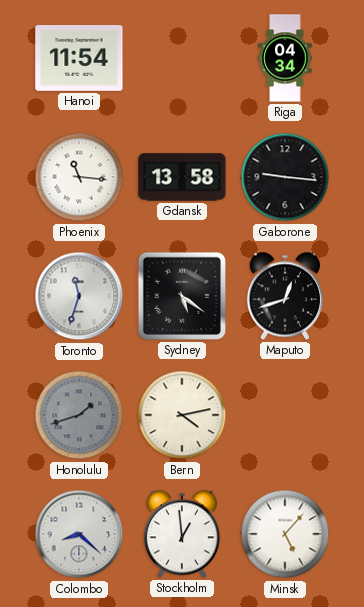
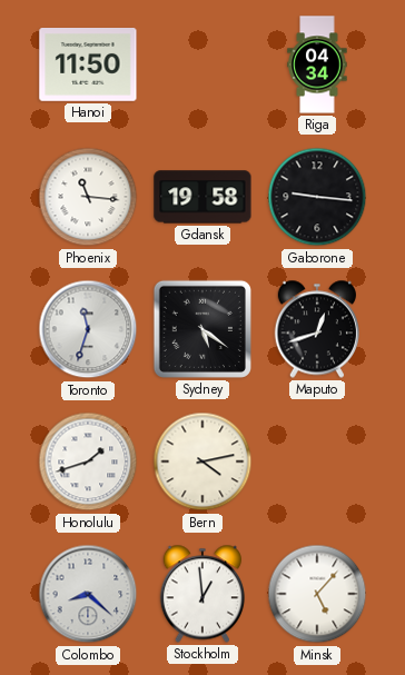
Hanoi: 11:54 -> 11:50
Gdansk: 13:58 -> 19:58
Honolulu dial: grey -> white
